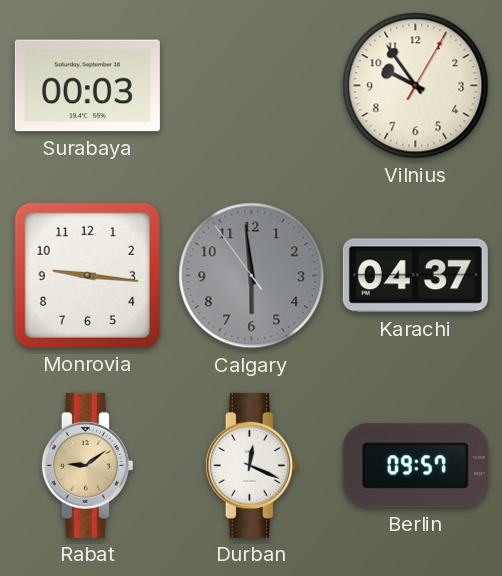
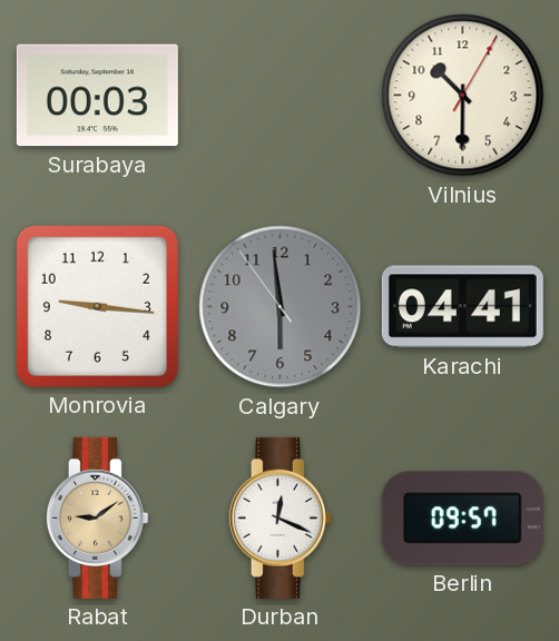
Vilnius: 9:54 -> 10:30
Karachi: 04:37 -> 04:41
